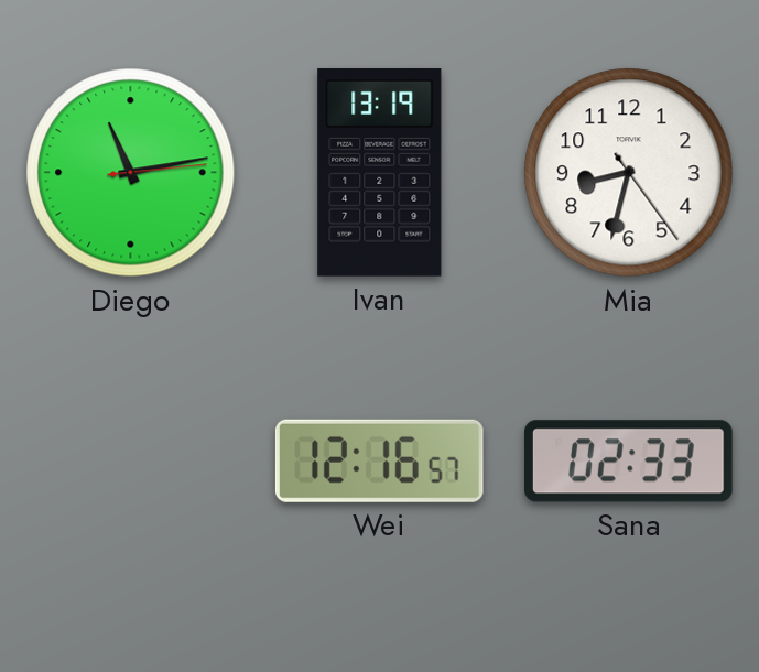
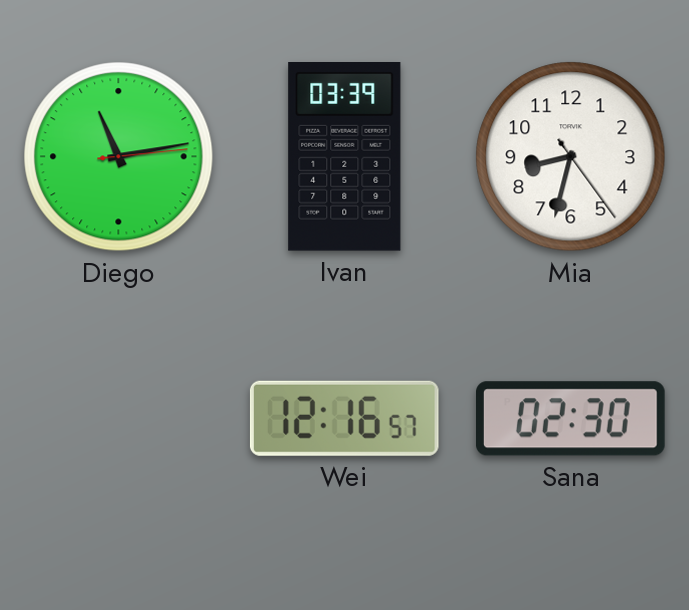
Ivan: 13:19 -> 03:39
Sana: 02:33 -> 02:30
